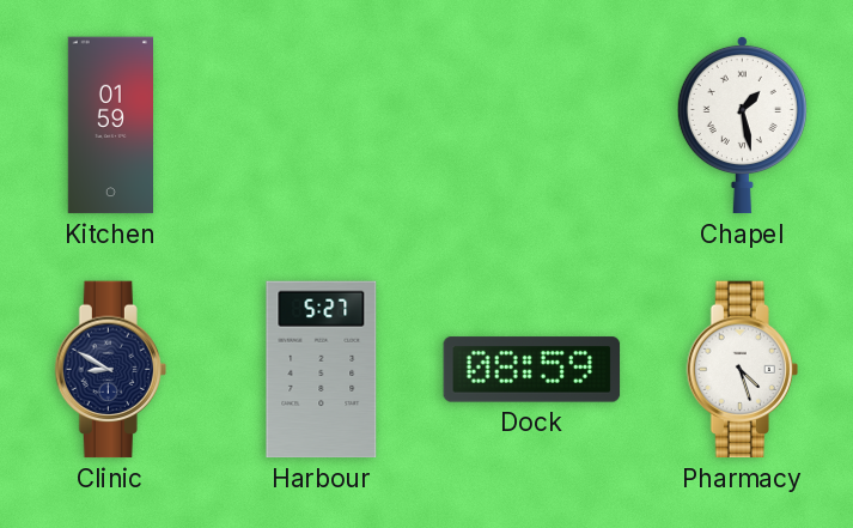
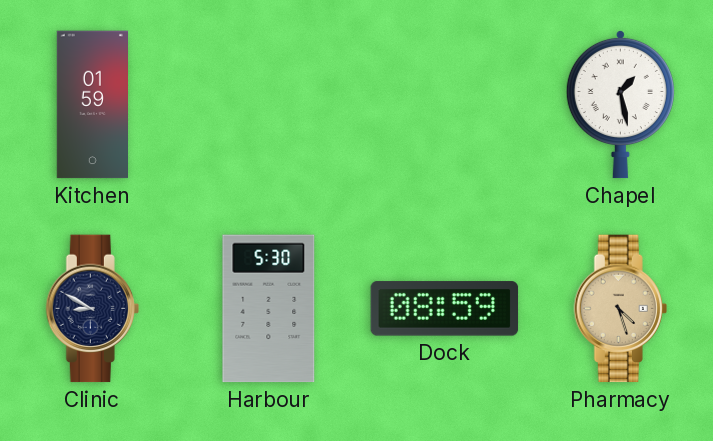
Harbour: 5:27 -> 5:30
Pharmacy dial: white -> champagne
